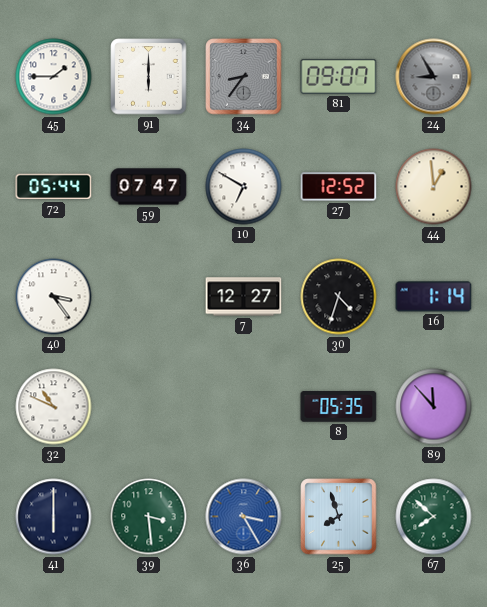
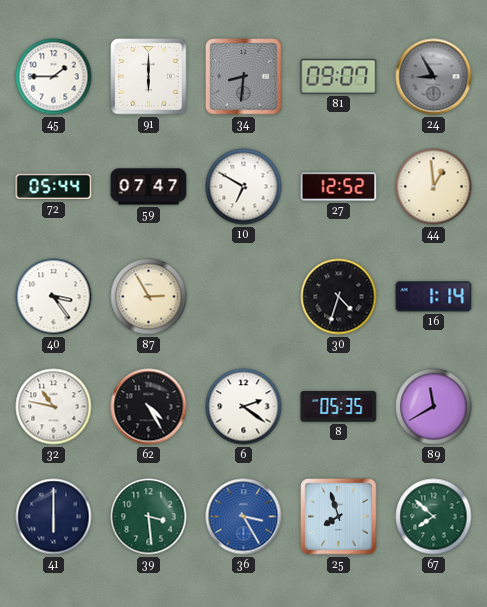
34: 8:36 -> 8:31
87: none -> 2:55
7: 12:27 -> none
32: 10:49 -> 10:47
62: none -> 4:25
6: none -> 2:21
89: 11:53 -> 11:40
